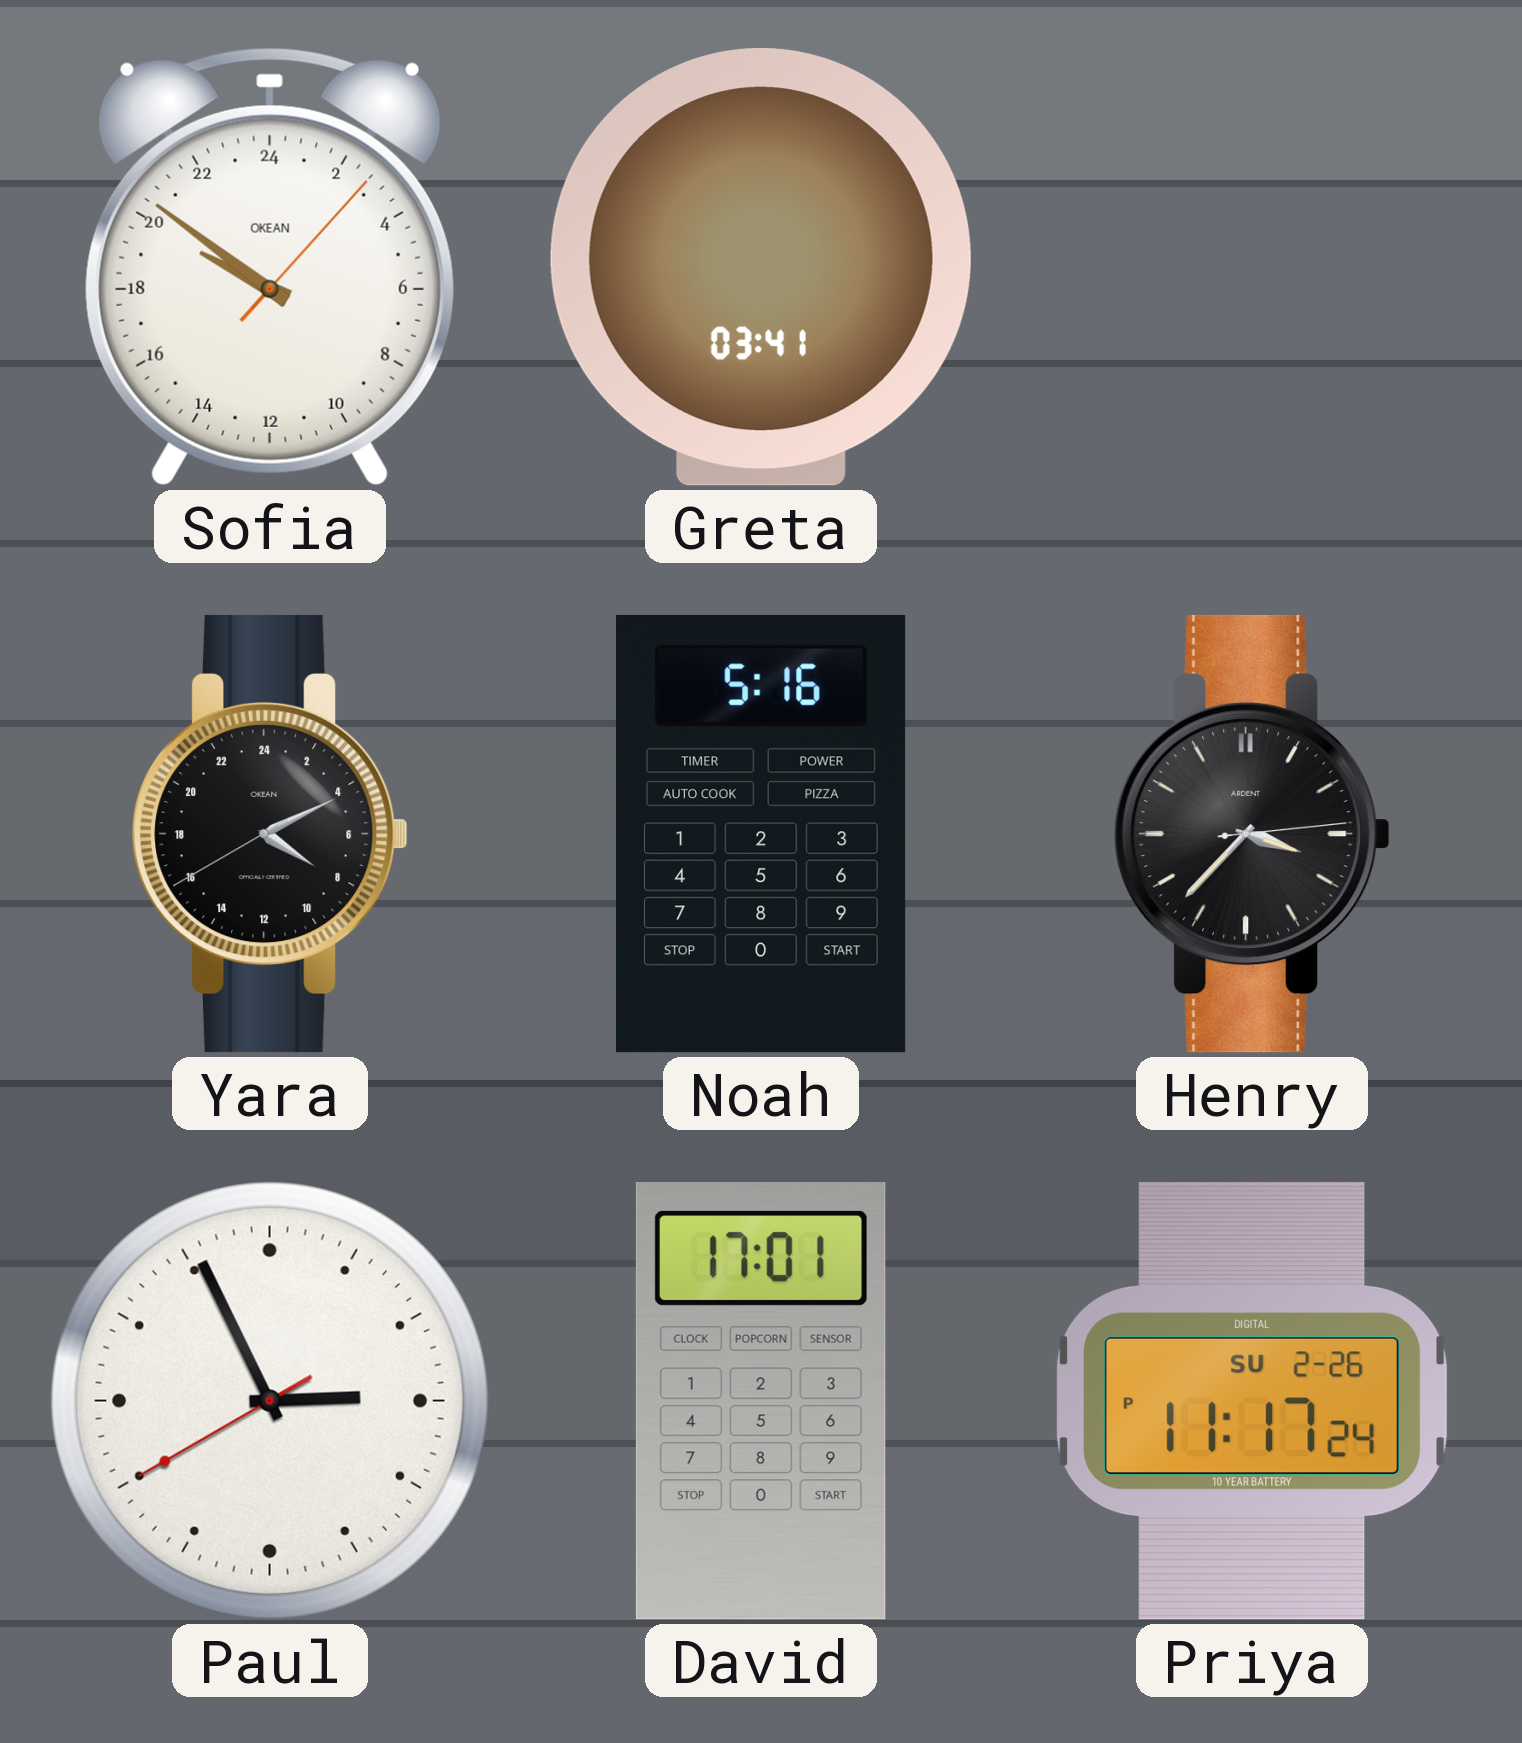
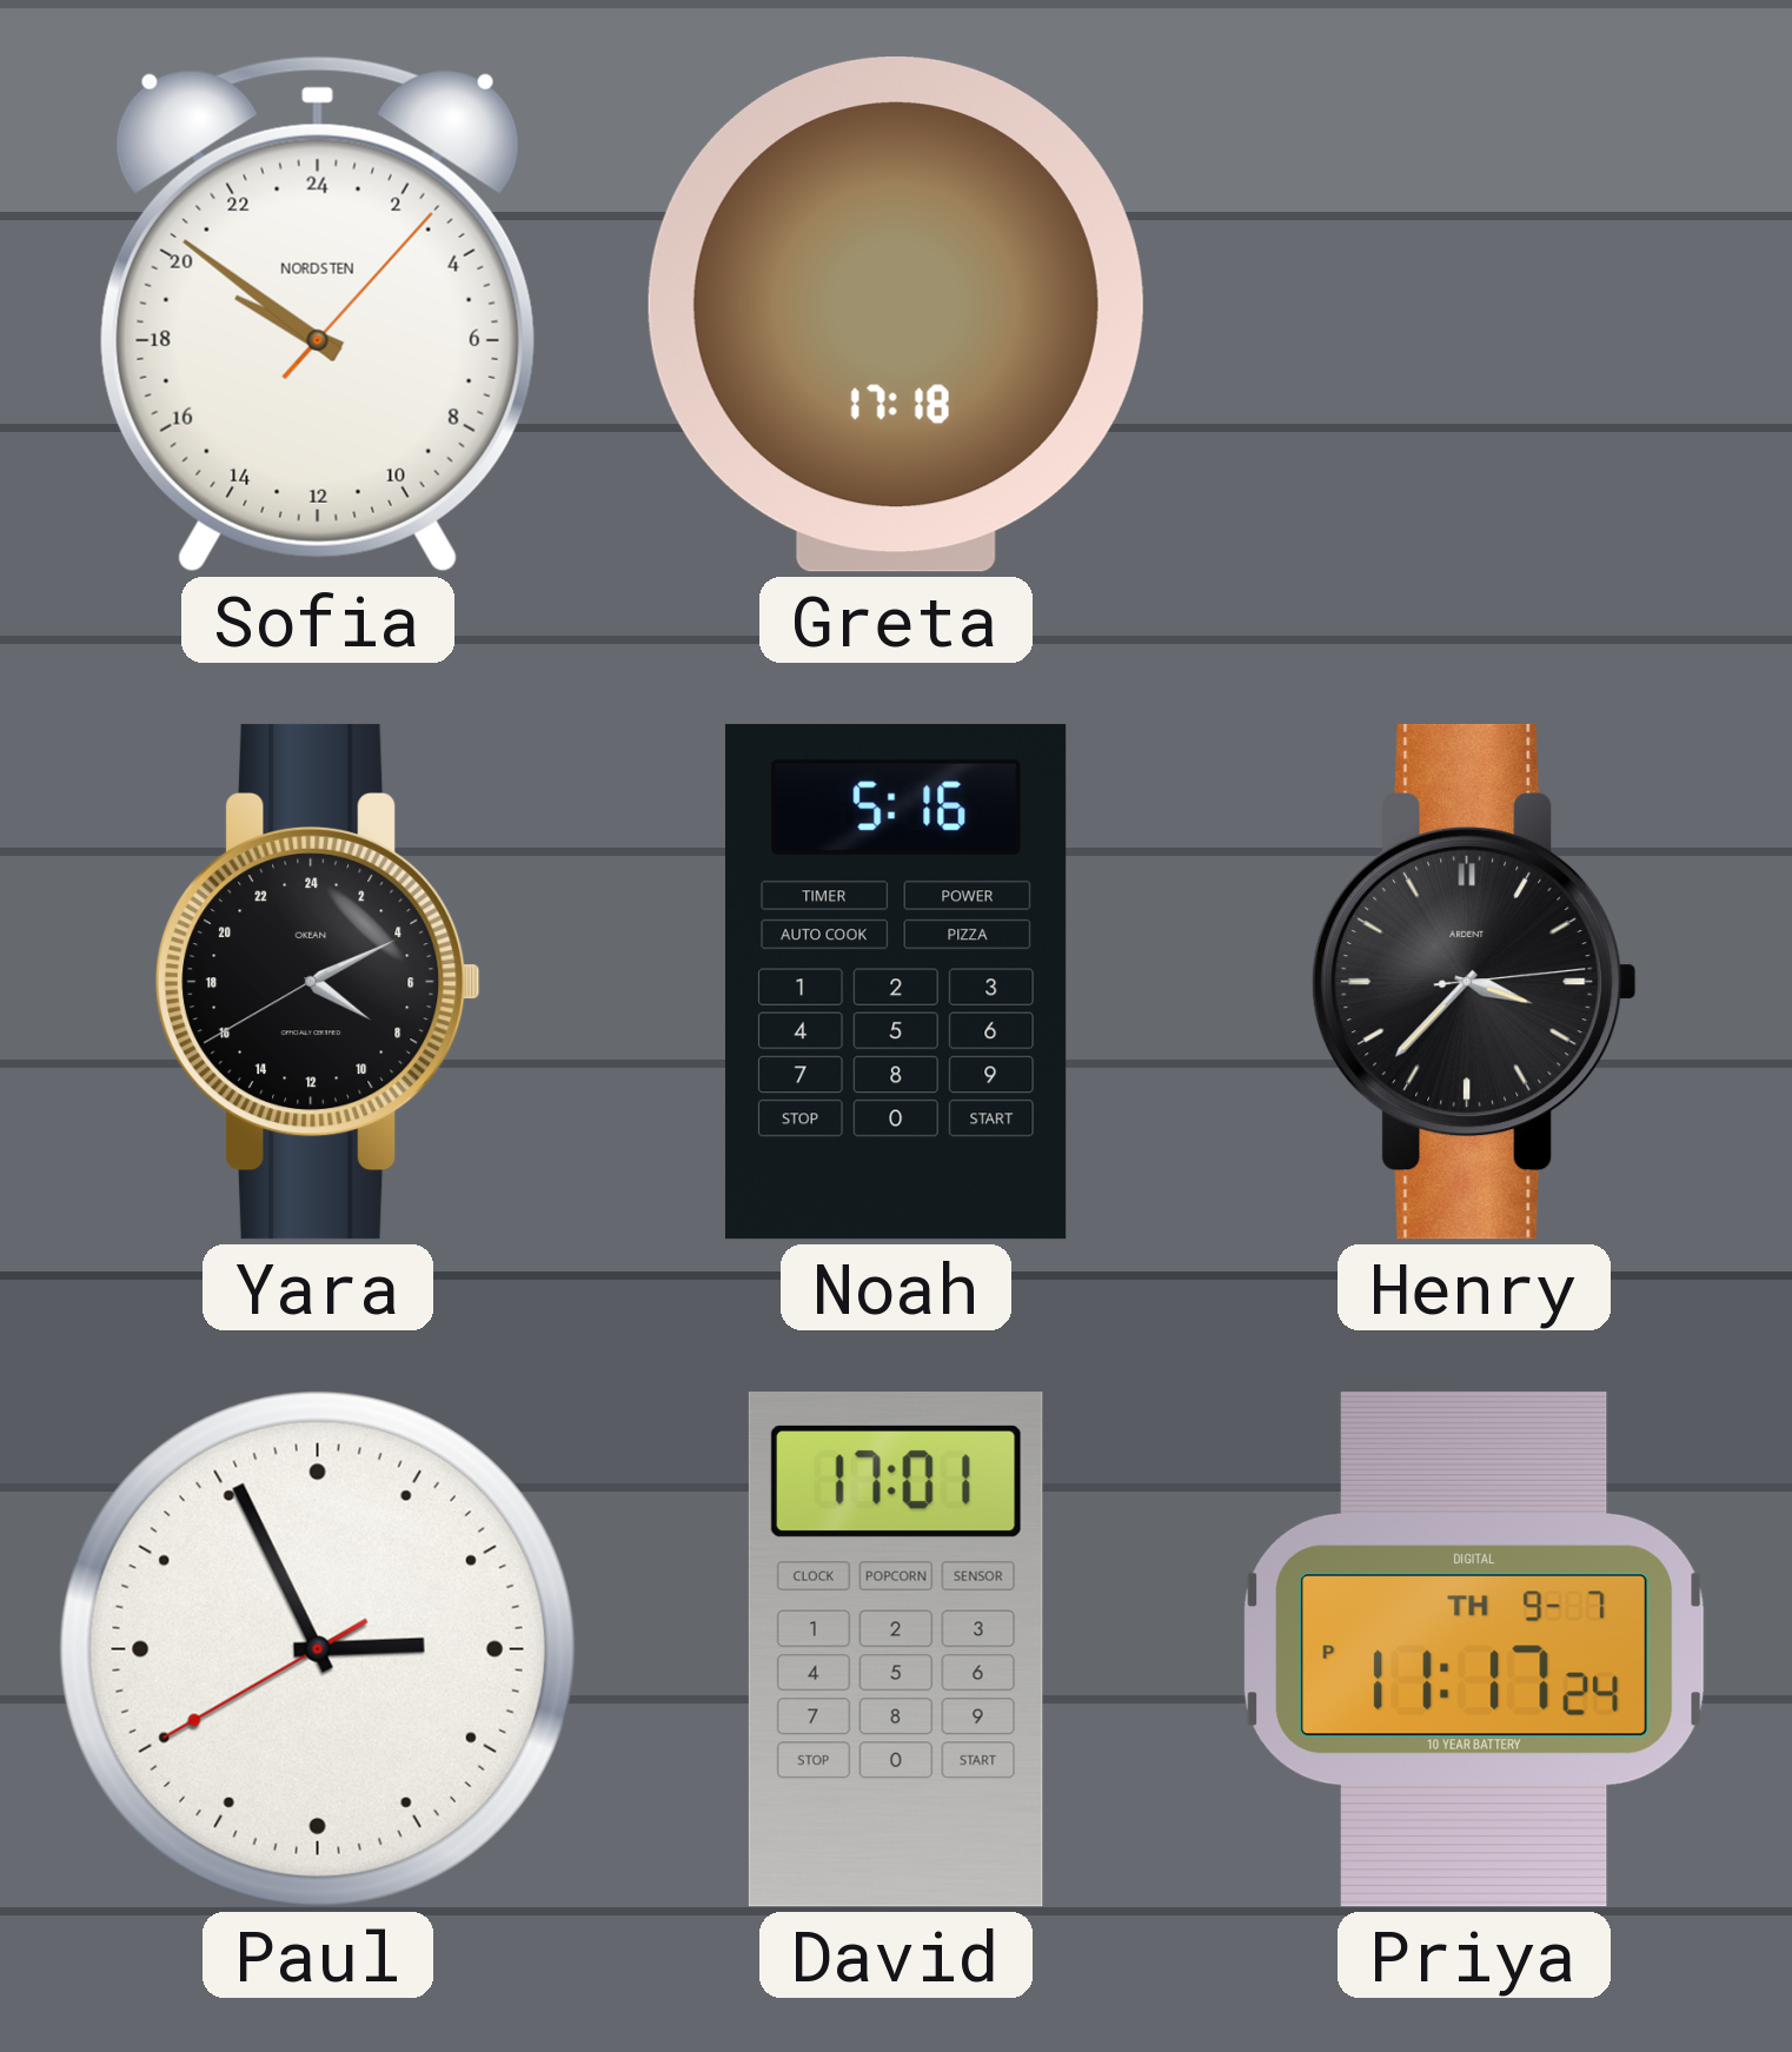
Sofia brand: OKEAN -> NORDSTEN
Greta: 03:41 -> 17:18
Priya date: SU 2-26 -> TH 9-7
